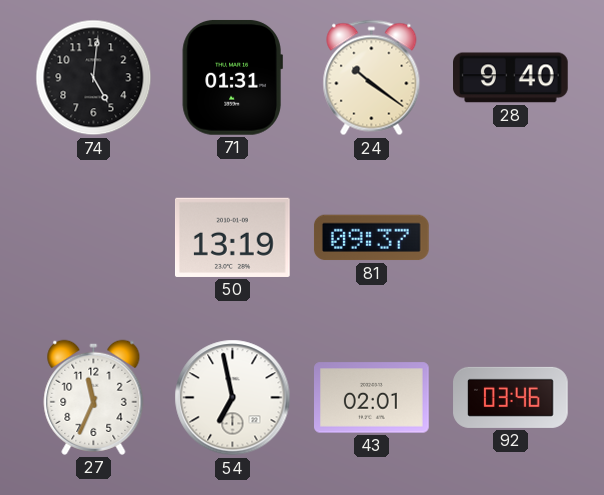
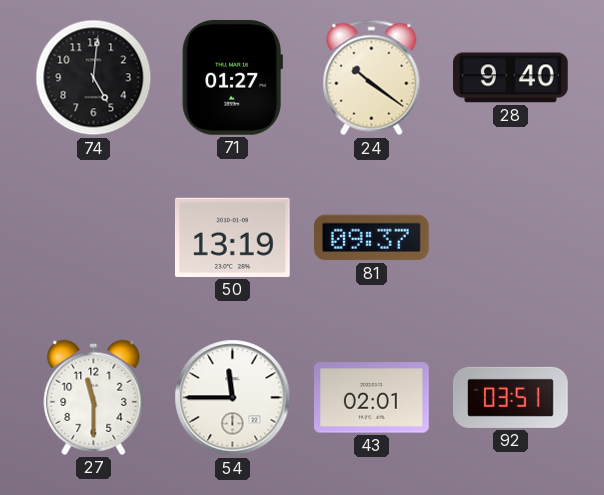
71: 01:31 -> 01:27
27: 11:34 -> 11:30
54: 6:58 -> 11:45
92: 03:46 -> 03:51
